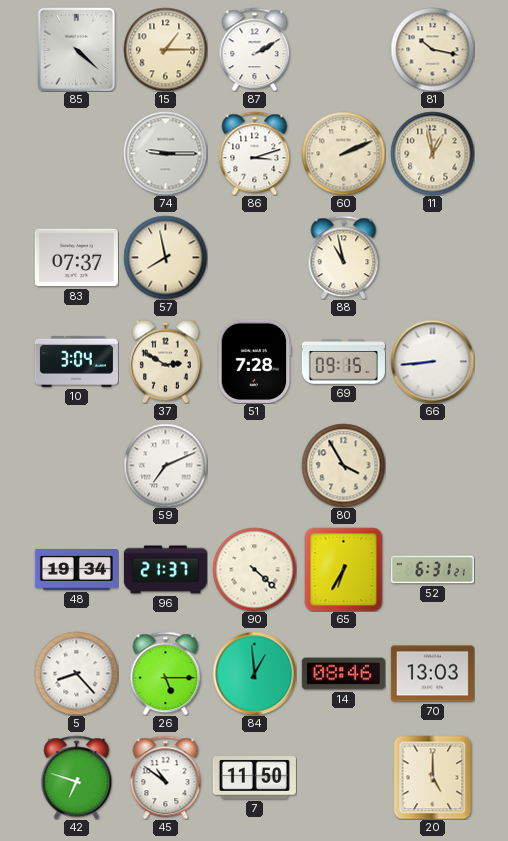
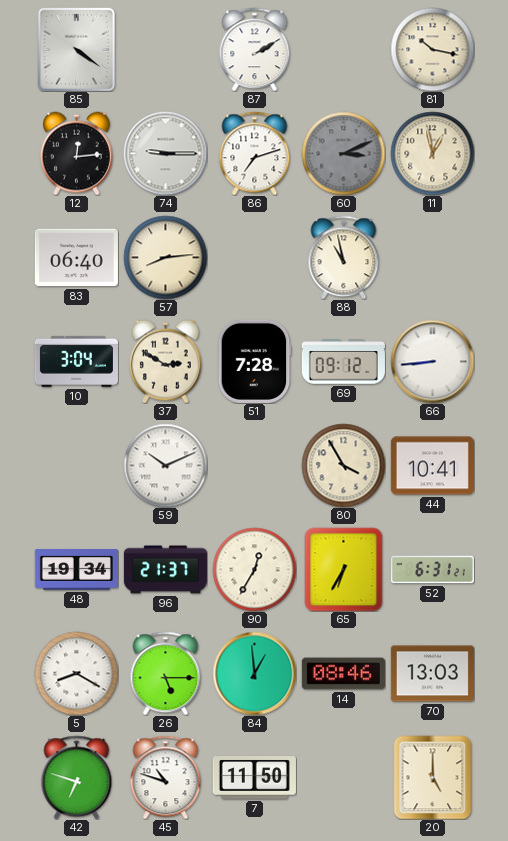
85: 4:22 -> 4:21
15: 1:15 -> none
12: none -> 12:14
86: 3:12 -> 7:12
60: 2:11 -> 3:11
60 dial: cream -> grey
83: 07:37 -> 06:40
57: 7:58 -> 8:14
69: 09:15 -> 09:12
59: 7:11 -> 10:11
44: none -> 10:41
90: 4:22 -> 12:35
5: 8:23 -> 8:20
45: 10:51 -> 10:48
